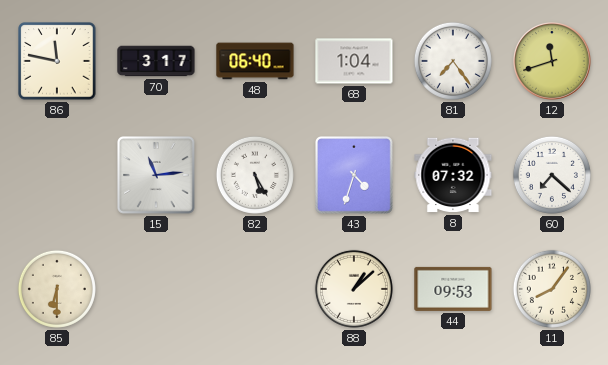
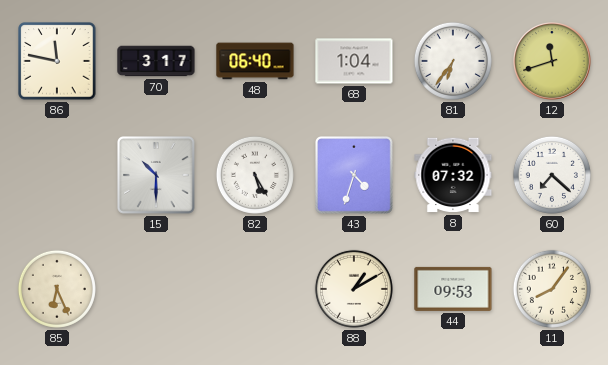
81: 7:24 -> 6:36
15: 11:14 -> 10:30
85: 6:30 -> 6:26
88: 1:08 -> 1:10
